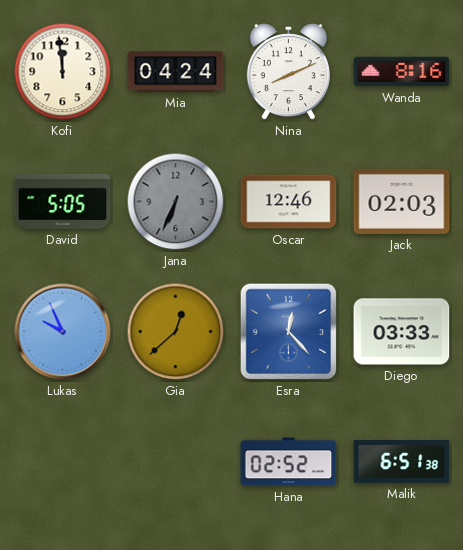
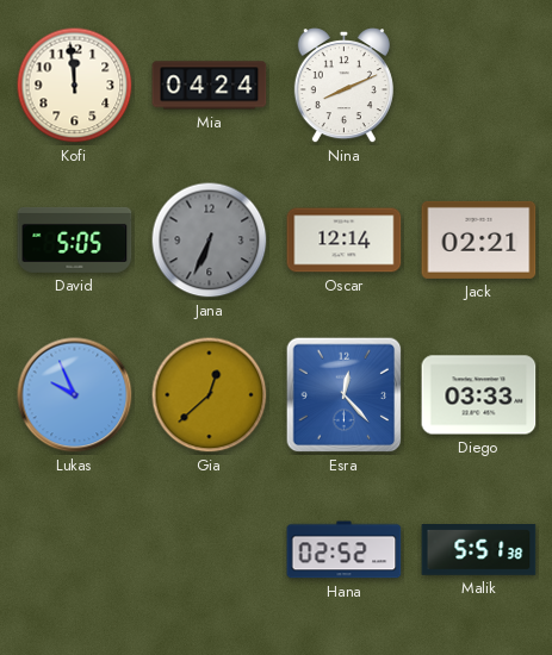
Wanda: 8:16 -> none
Oscar: 12:46 -> 12:14
Jack: 02:03 -> 02:21
Malik: 6:51 -> 5:51
